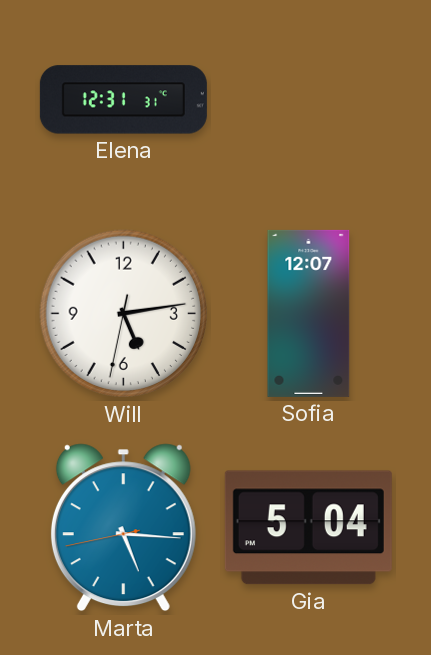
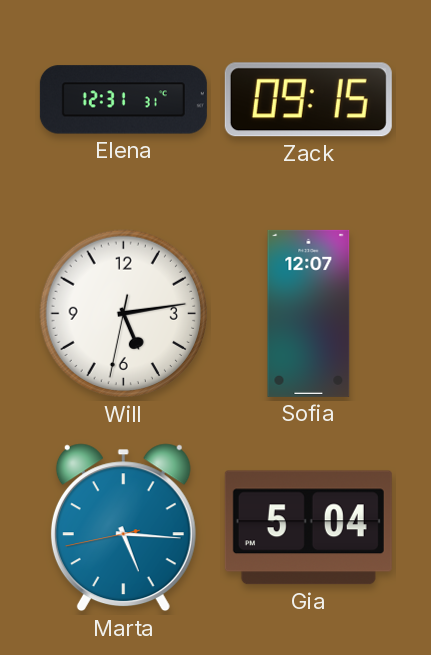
Zack: none -> 09:15
